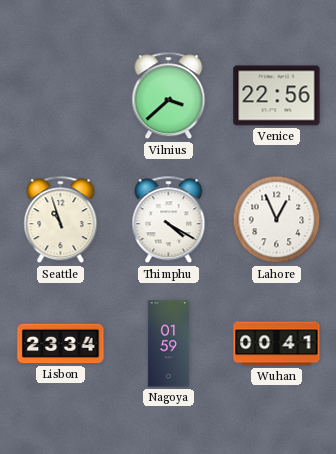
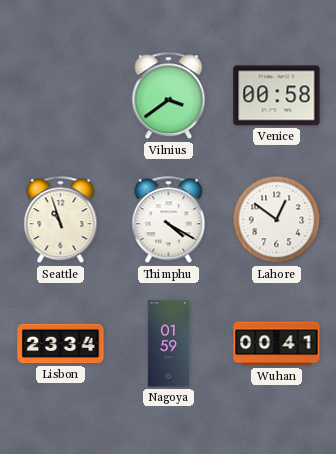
Vilnius: 3:38 -> 3:39
Venice: 22:56 -> 00:58
Lahore: 12:56 -> 12:51
